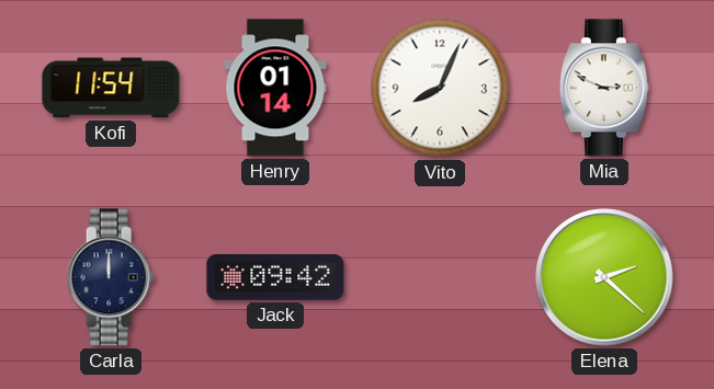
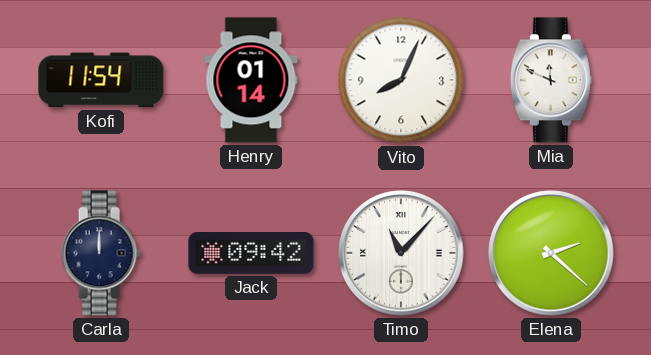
Mia: 2:49 -> 11:49
Timo: none -> 11:07
